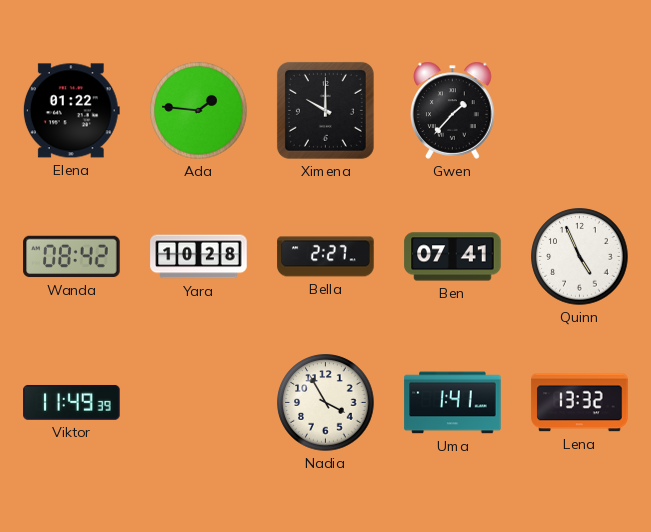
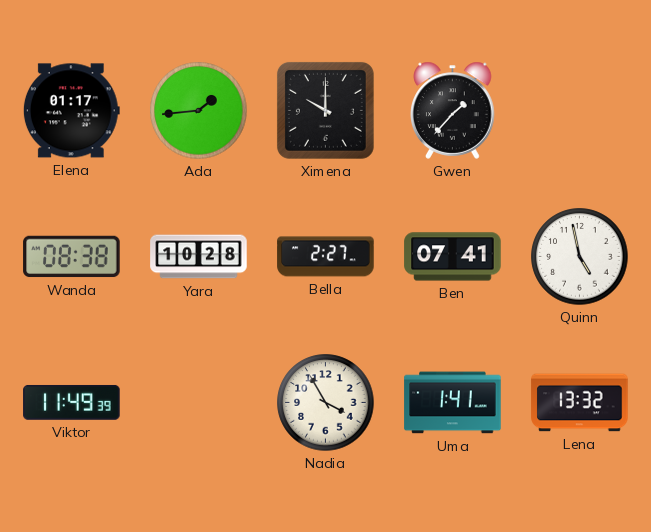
Elena: 01:22 -> 01:17
Ada: 1:46 -> 1:44
Wanda: 08:42 -> 08:38
Quinn: 4:56 -> 4:58
